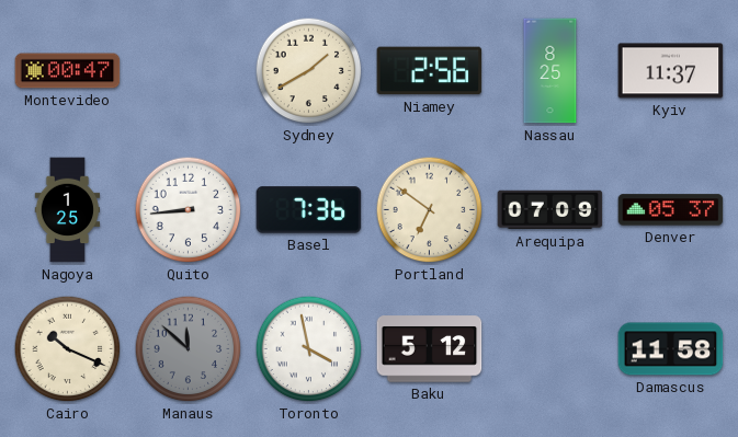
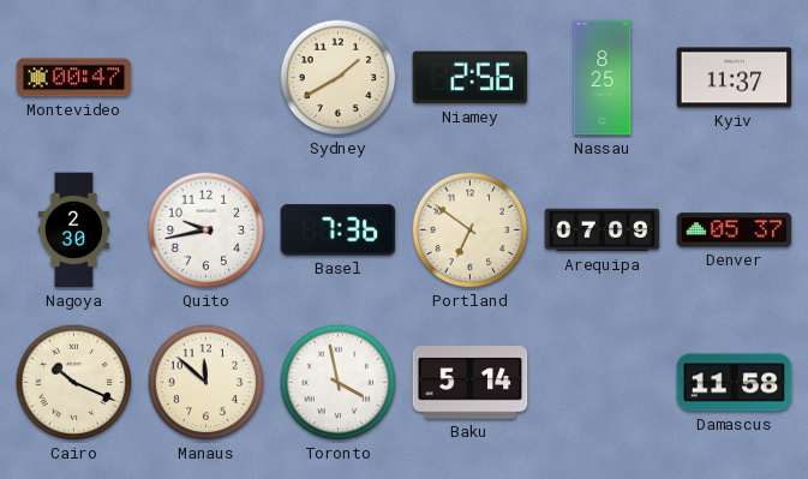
Nagoya: 1:25 -> 2:30
Quito: 8:44 -> 9:43
Manaus dial: grey -> cream
Baku: 5:12 -> 5:14
